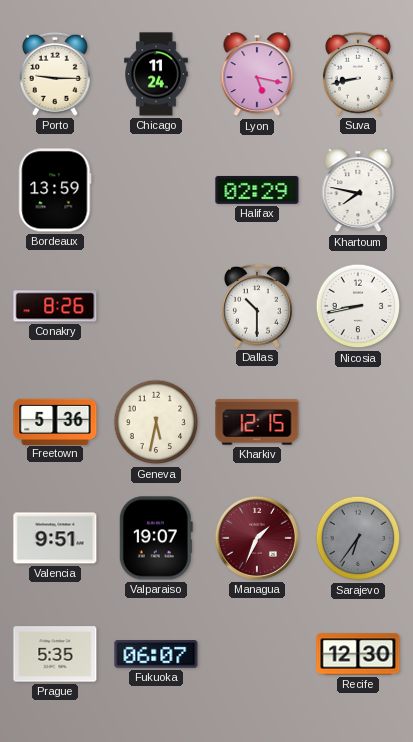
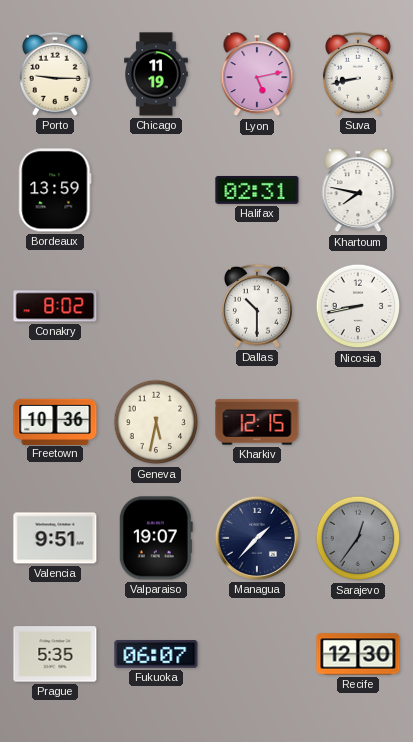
Chicago: 11:24 -> 11:19
Lyon: 5:17 -> 5:13
Halifax: 02:29 -> 02:31
Conakry: 8:26 -> 8:02
Freetown: 5:36 -> 10:36
Managua: 1:34 -> 1:37
Managua dial: burgundy -> navy
Sarajevo: 6:36 -> 12:36
